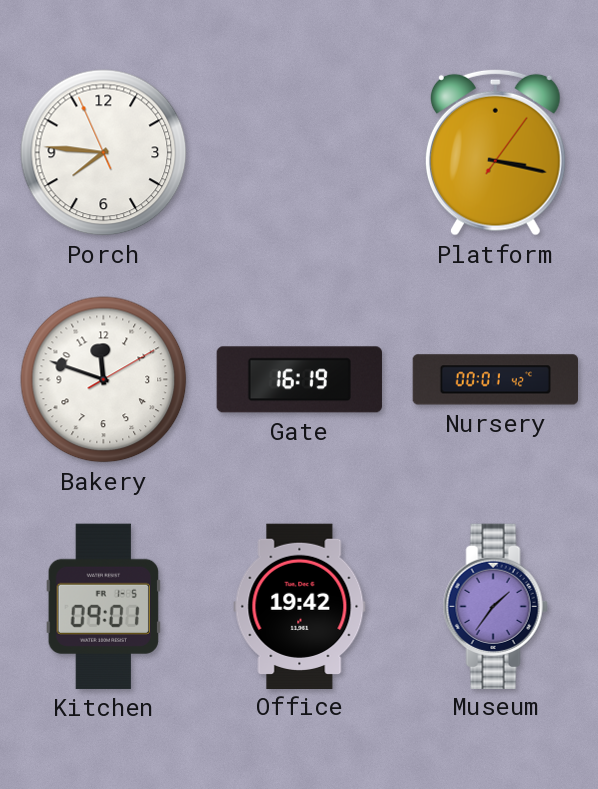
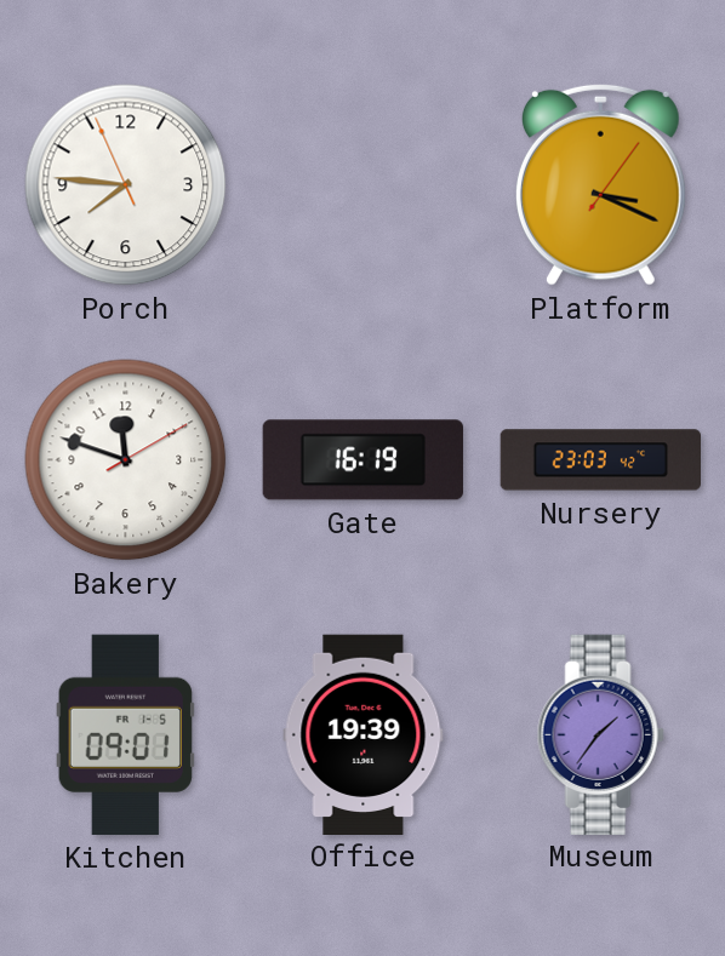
Platform: 3:17 -> 3:19
Nursery: 00:01 -> 23:03
Office: 19:42 -> 19:39
